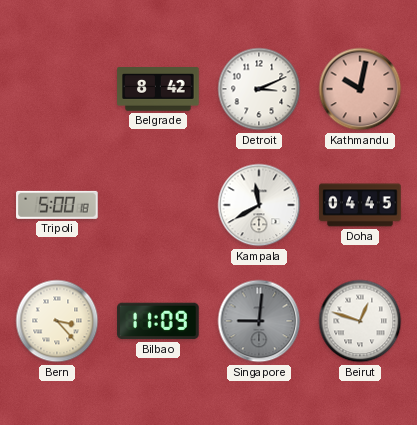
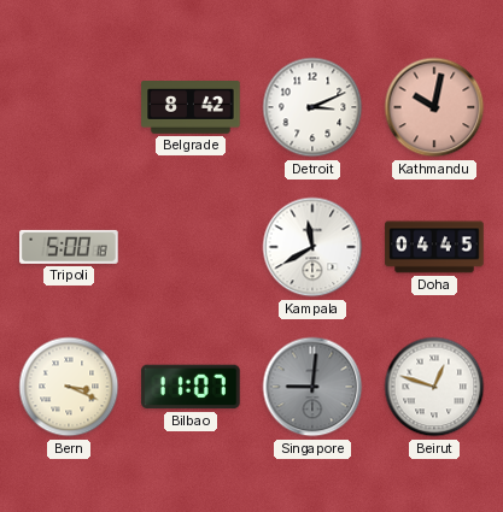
Bern: 3:23 -> 3:19
Bilbao: 11:09 -> 11:07
